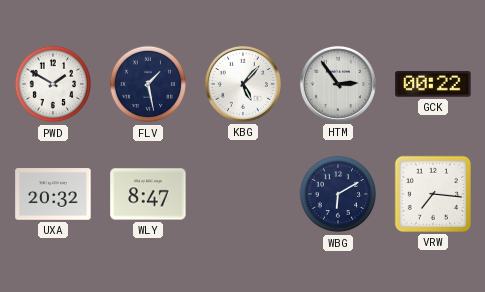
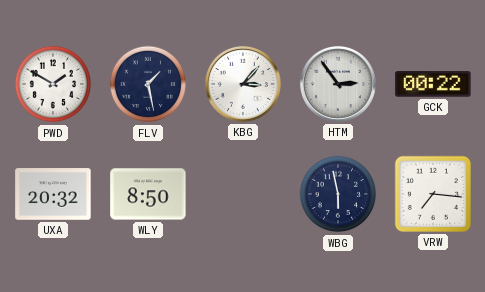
KBG: 5:07 -> 3:07
WLY: 8:47 -> 8:50
WBG: 6:10 -> 5:58
